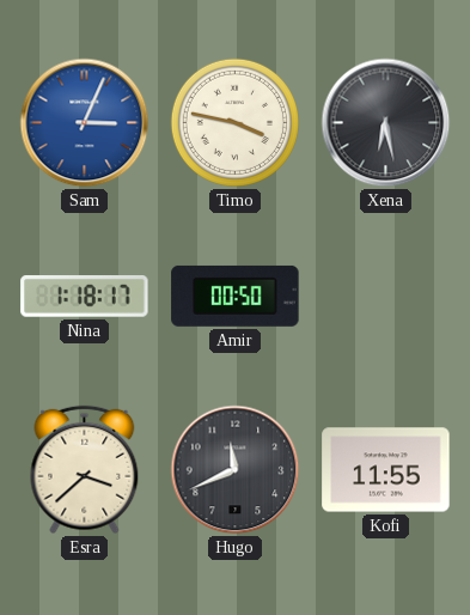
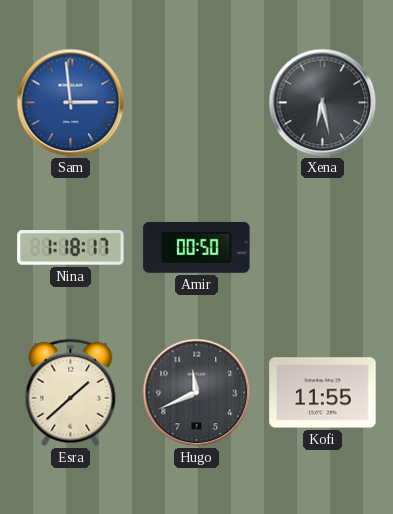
Sam: 3:04 -> 2:59
Timo: 3:47 -> none
Esra: 3:38 -> 1:38
